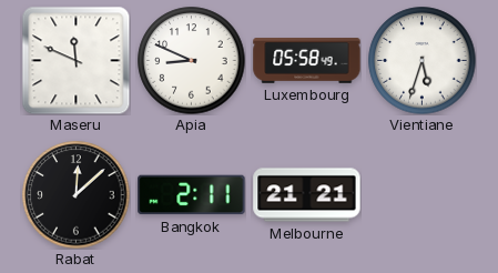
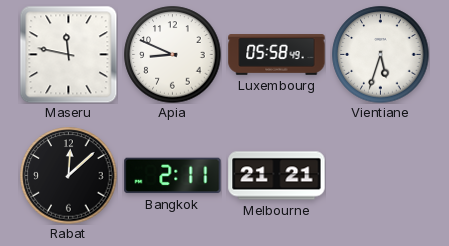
Maseru: 11:49 -> 11:47
